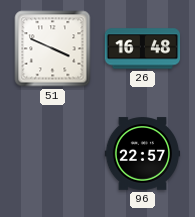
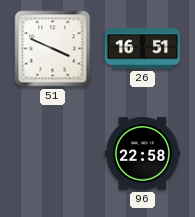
26: 16:48 -> 16:51
96: 22:57 -> 22:58
